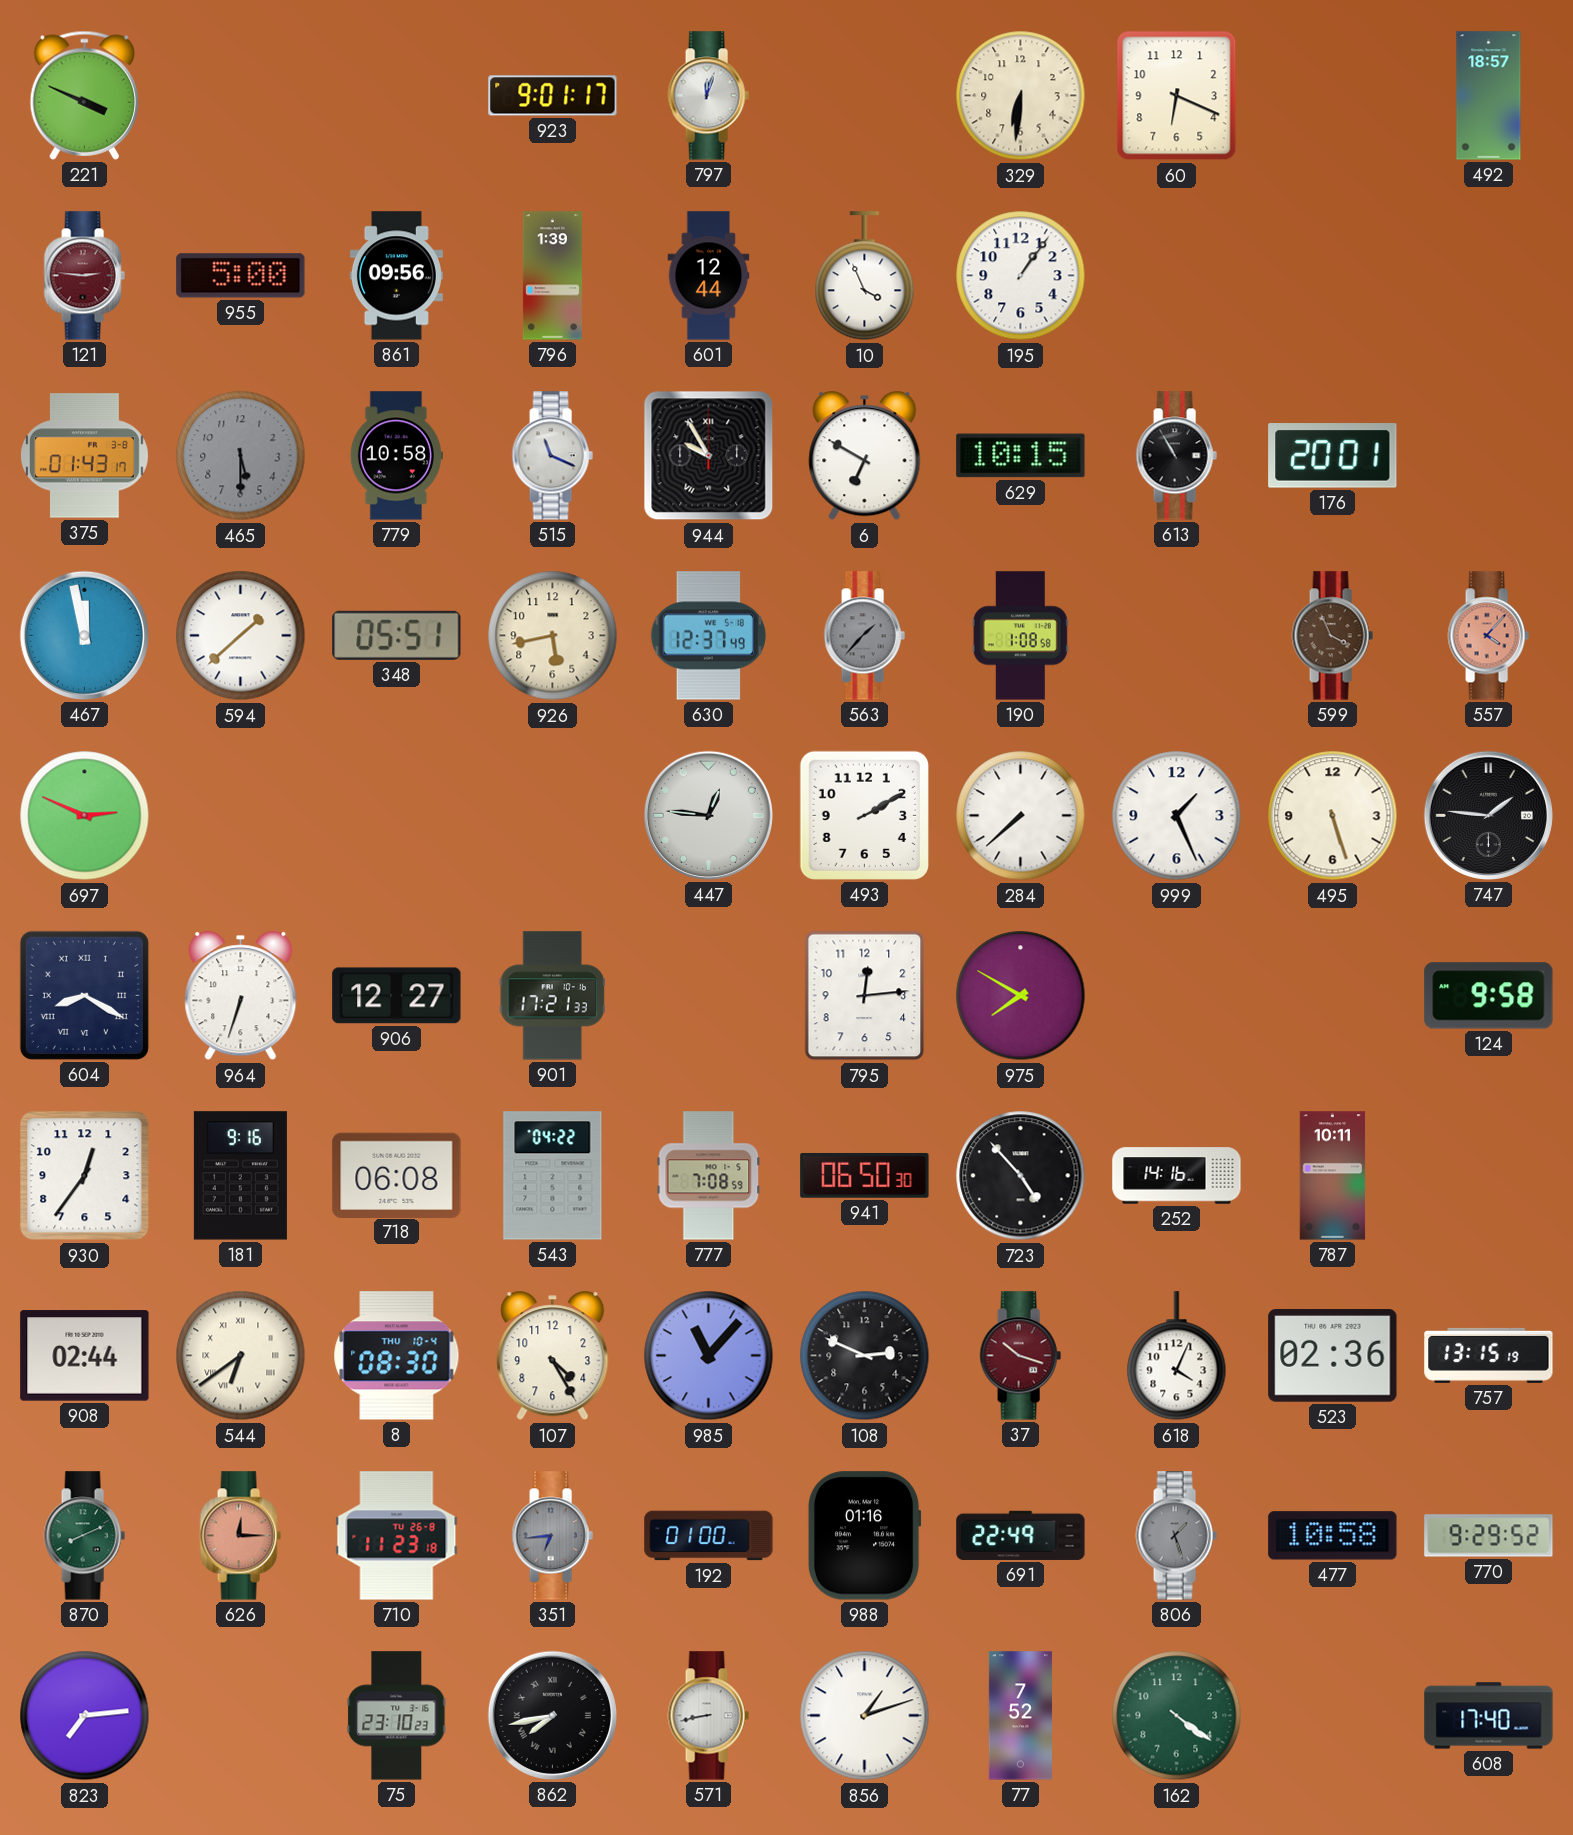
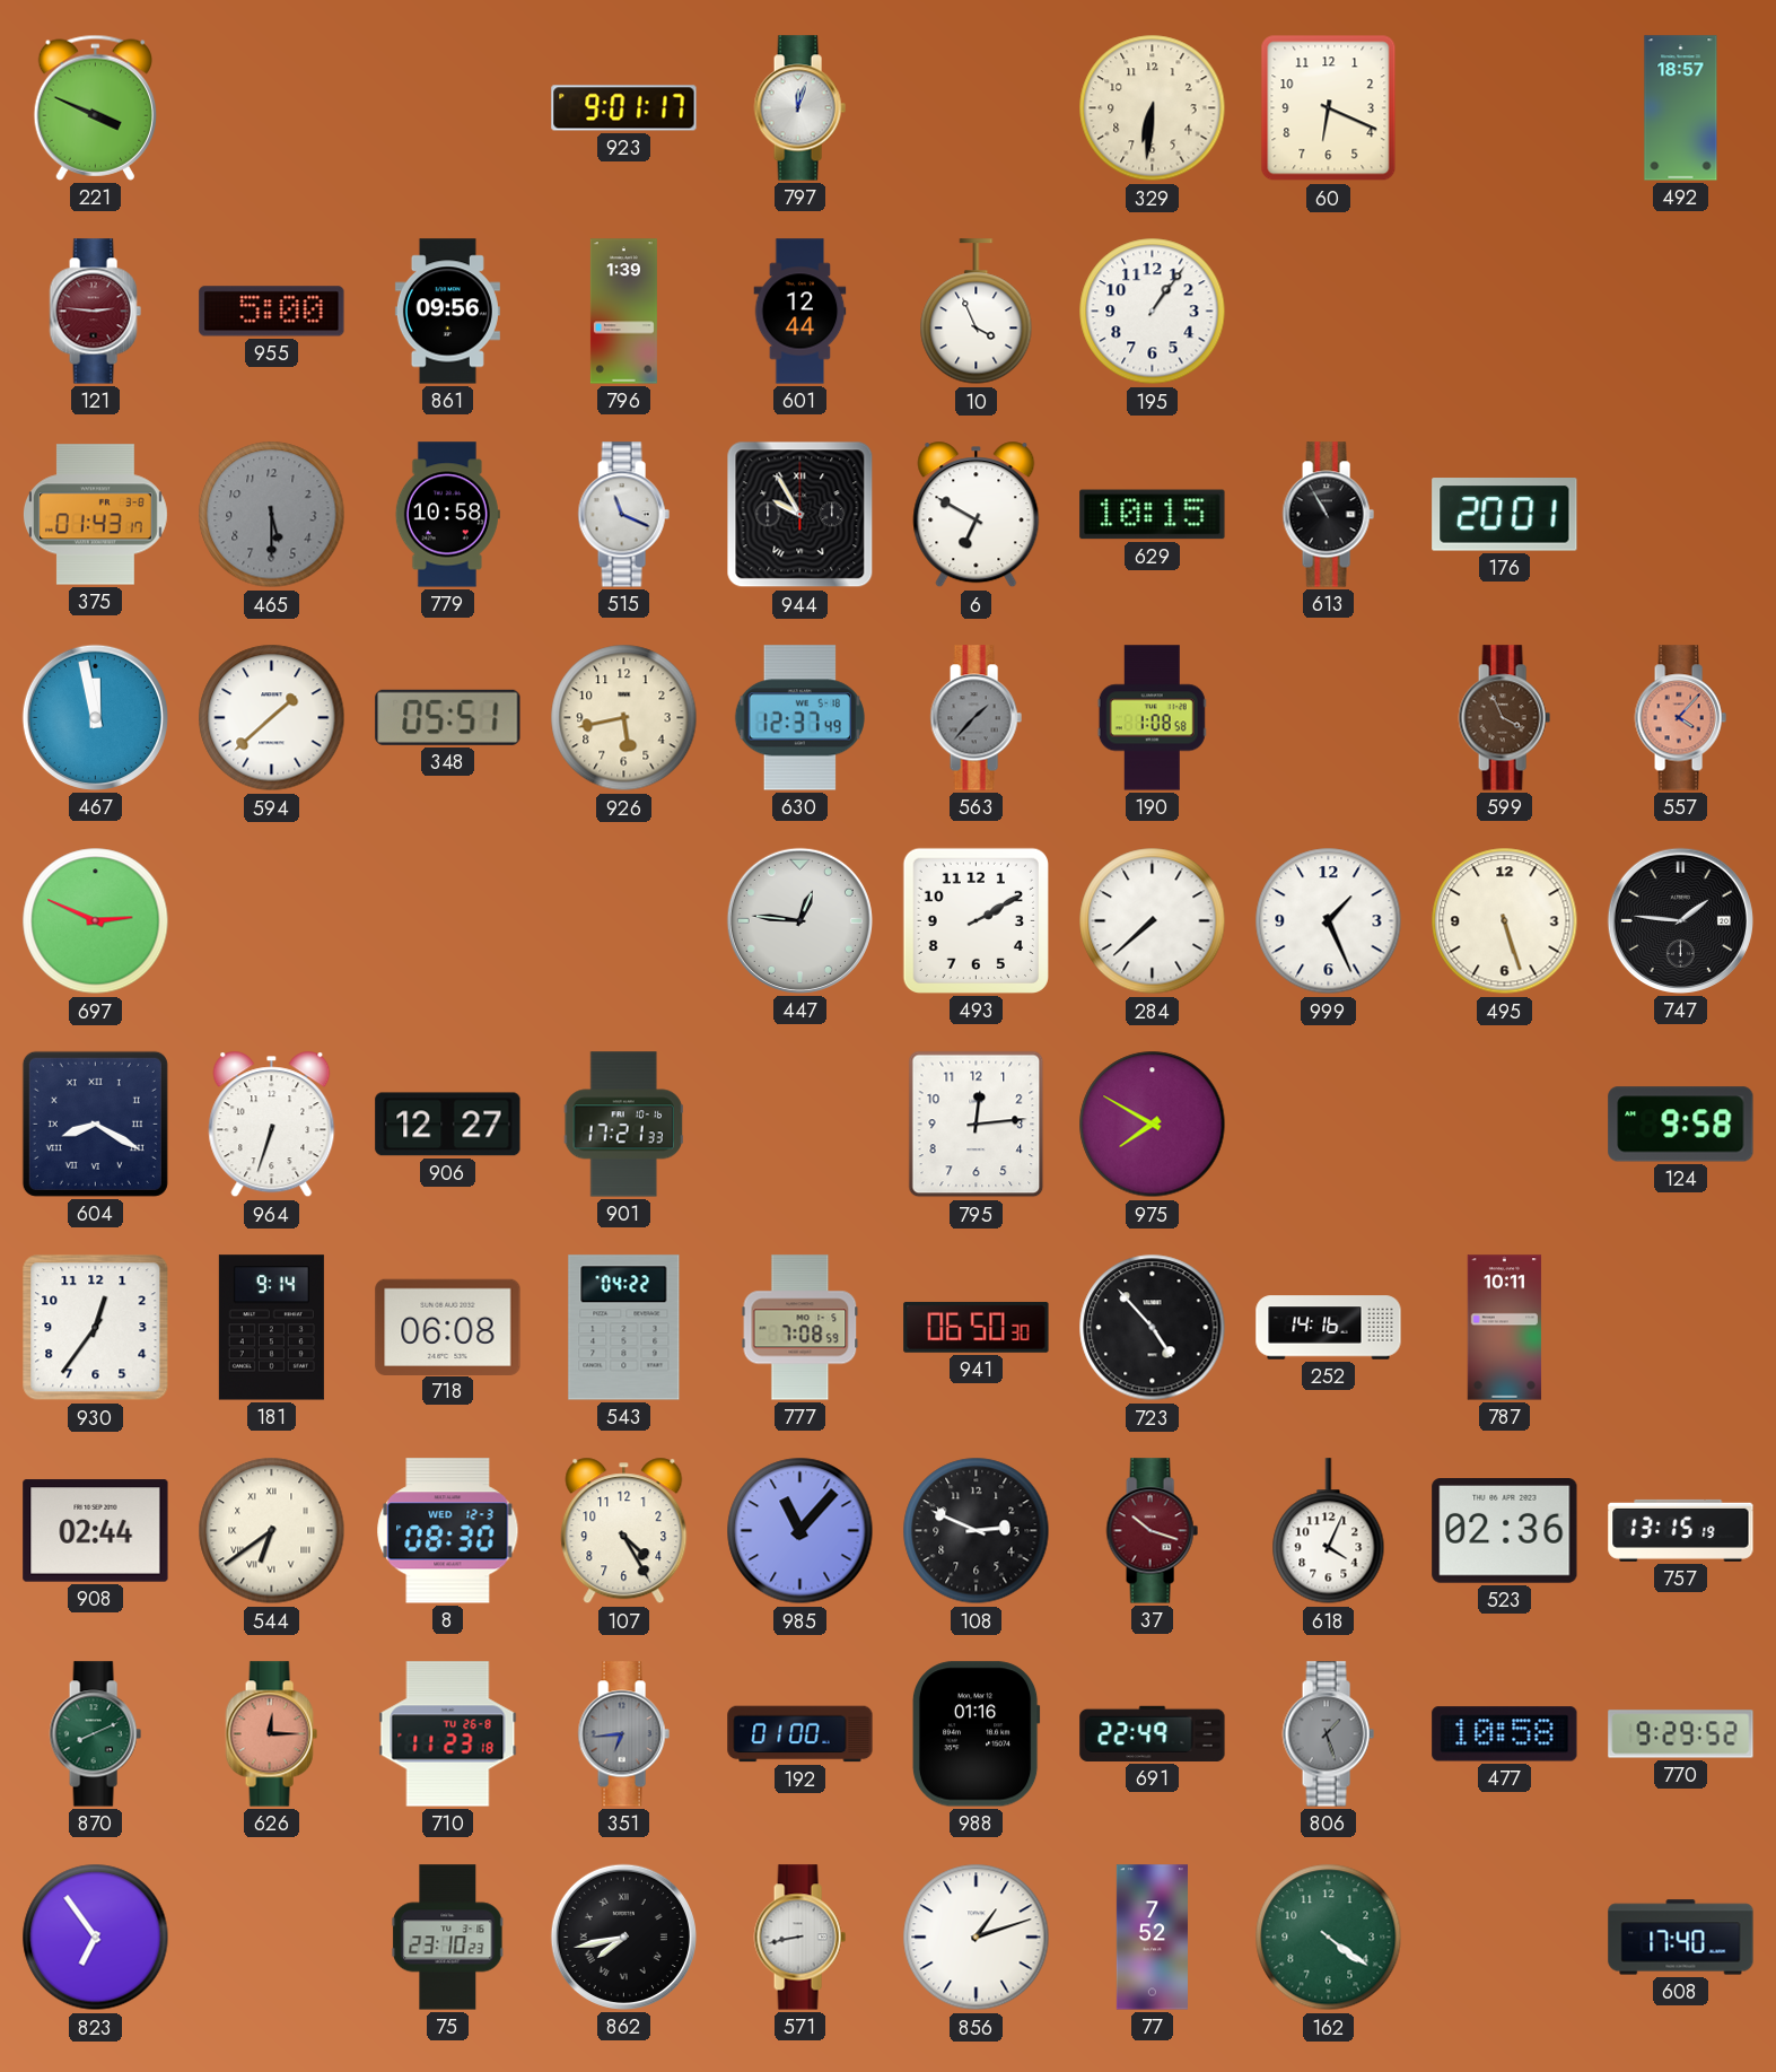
181: 9:16 -> 9:14
8 date: THU 10-4 -> WED 12-3
823: 7:14 -> 6:54
